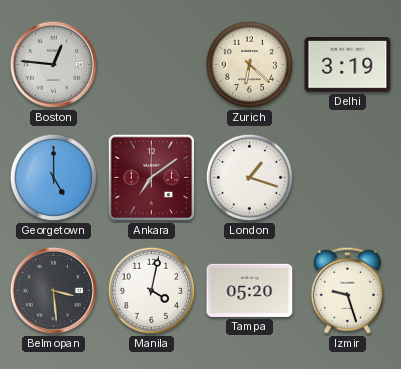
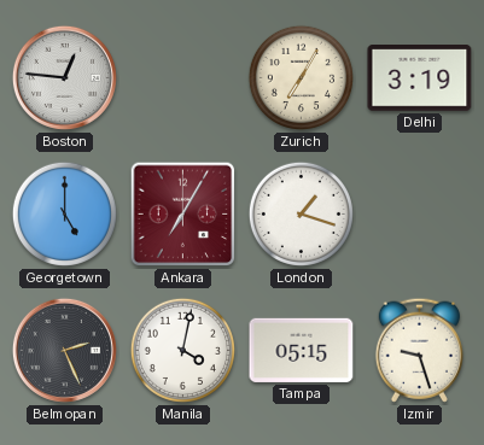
Zurich: 6:22 -> 7:05
Ankara: 7:09 -> 7:05
Belmopan: 3:29 -> 2:26
Tampa: 05:20 -> 05:15
